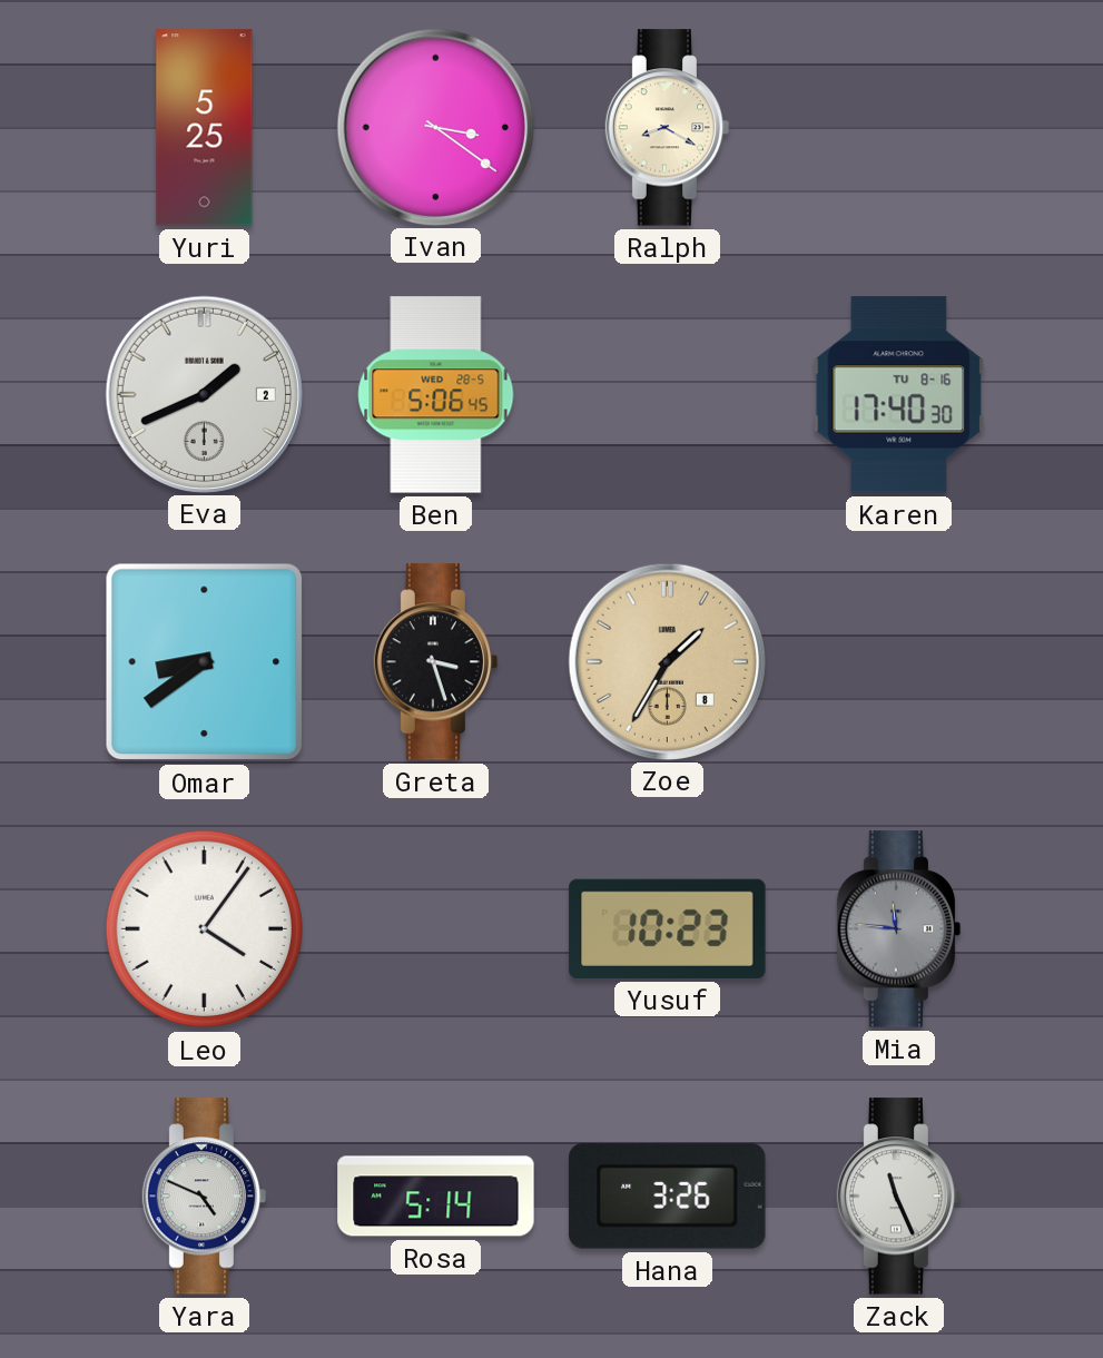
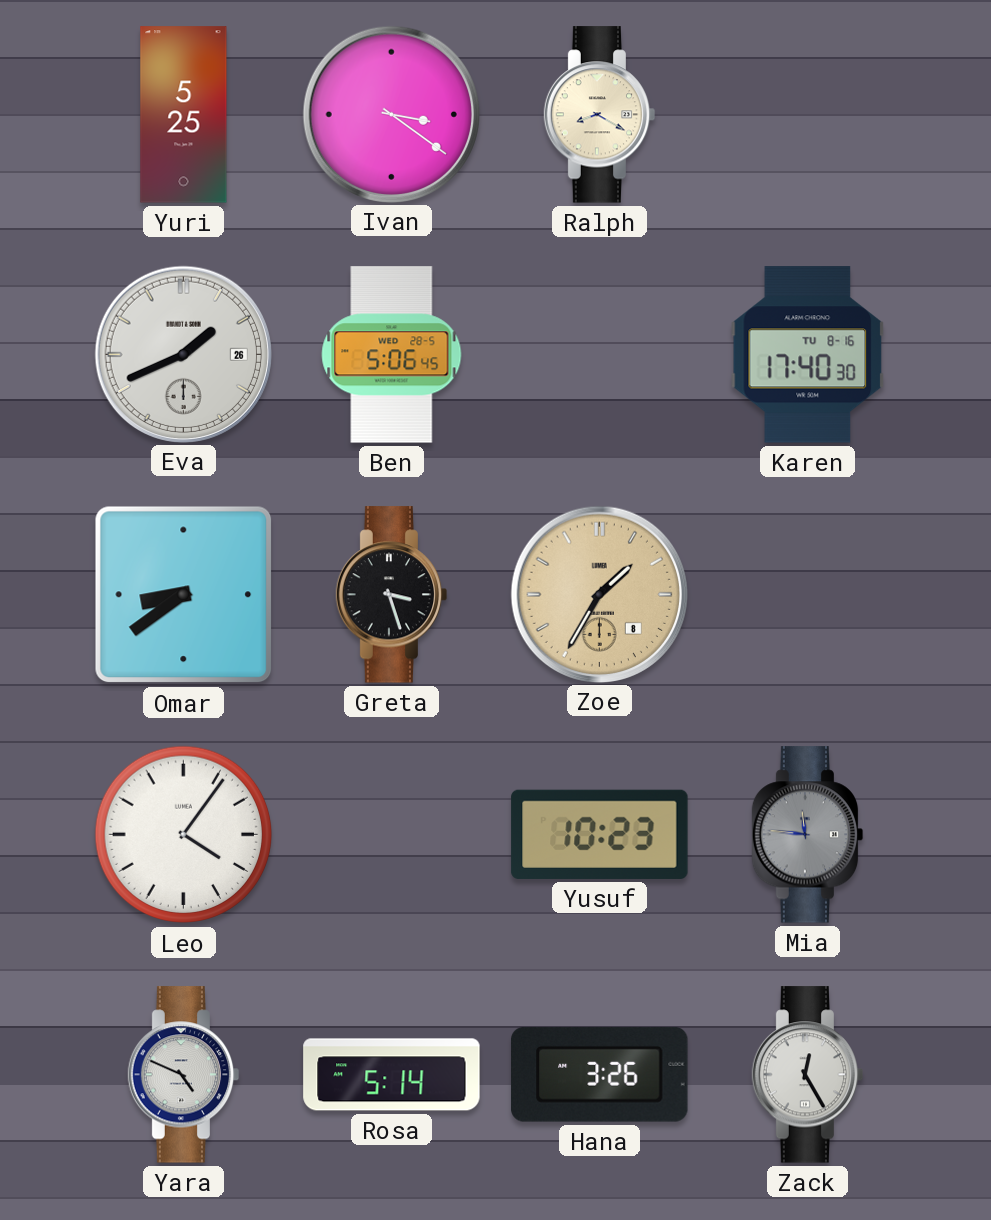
Eva date: 2 -> 26
Zack: 11:26 -> 12:25
